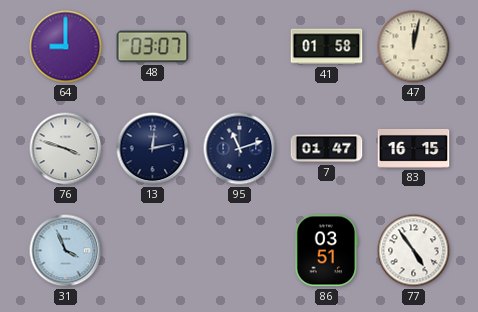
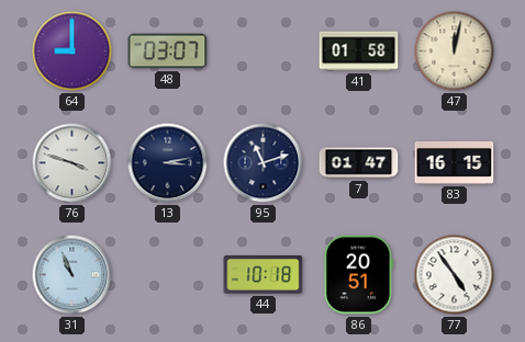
13: 12:13 -> 3:13
31: 3:56 -> 10:56
44: none -> 10:18
86: 03:51 -> 20:51
